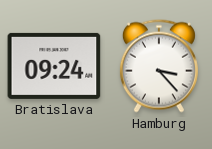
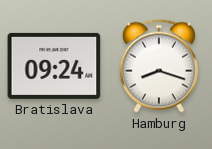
Hamburg: 3:23 -> 8:18
